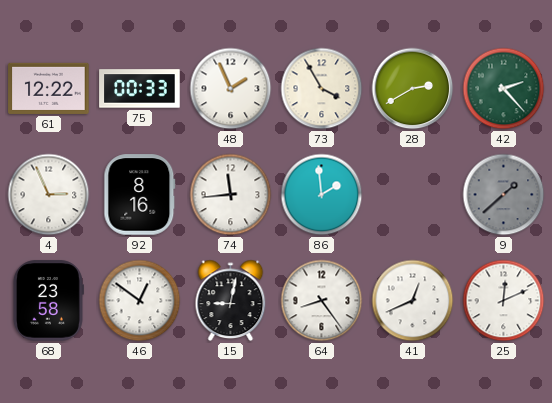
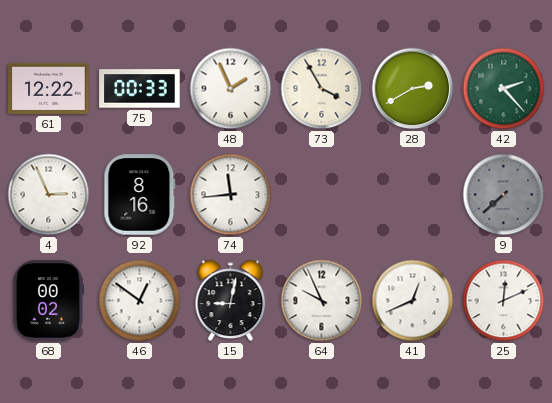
86: 1:59 -> none
9: 1:38 -> 7:38
68: 23:58 -> 00:02
64: 8:24 -> 9:56
